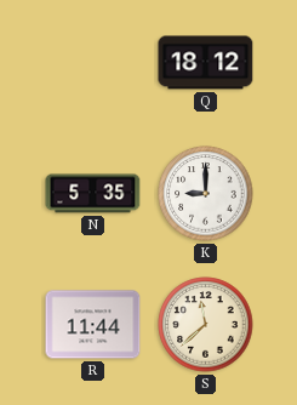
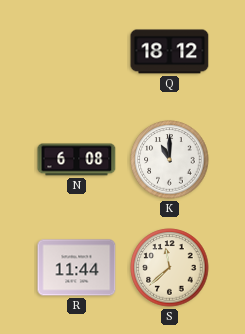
N: 5:35 -> 6:08
K: 9:00 -> 11:00
